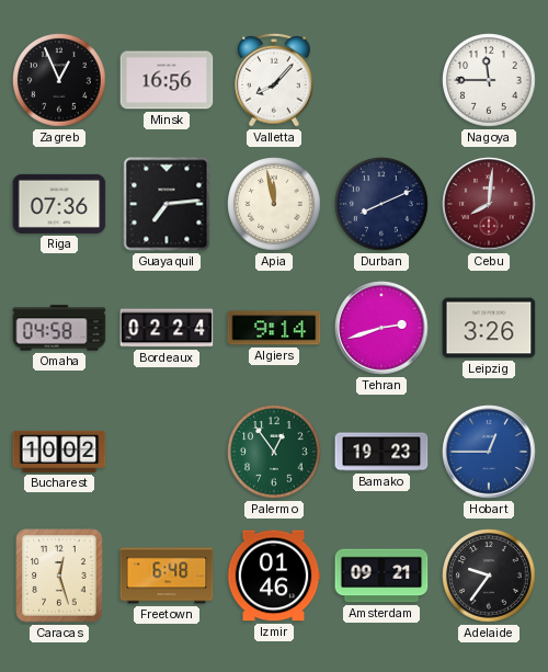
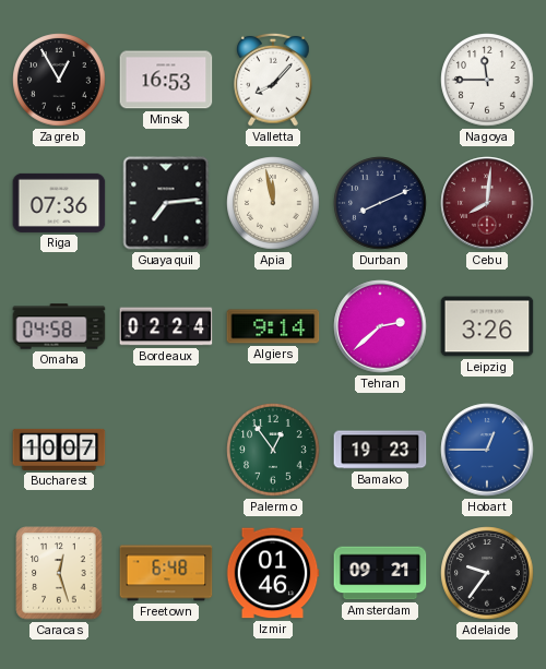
Zagreb: 12:56 -> 12:55
Minsk: 16:56 -> 16:53
Tehran: 2:42 -> 2:38
Bucharest: 10:02 -> 10:07
